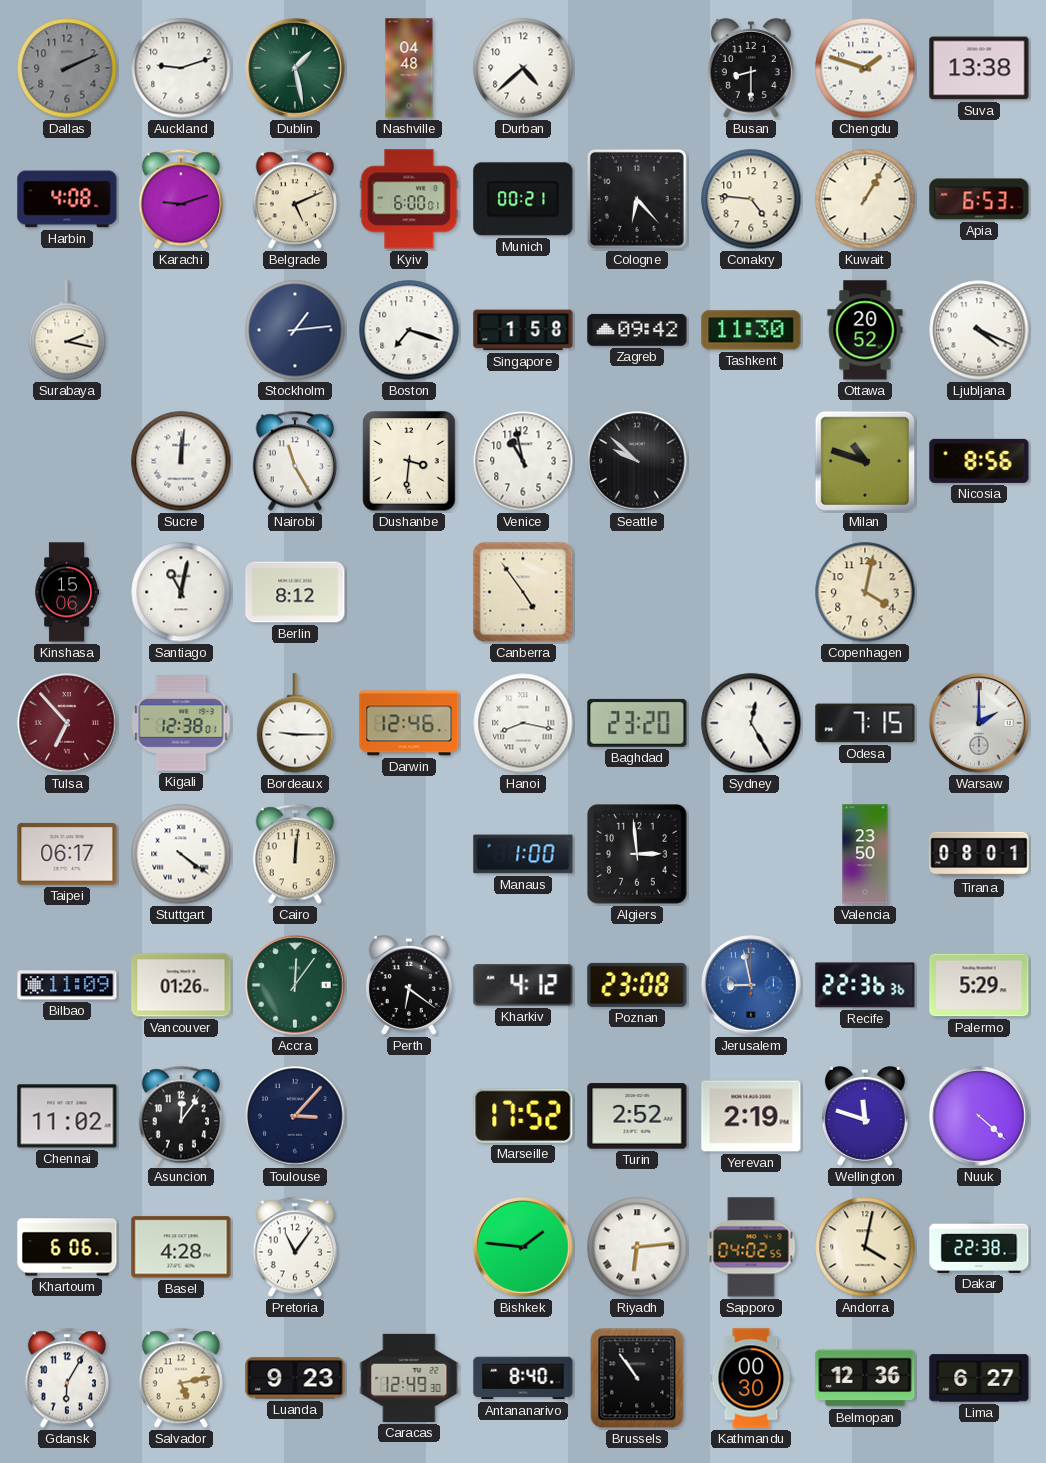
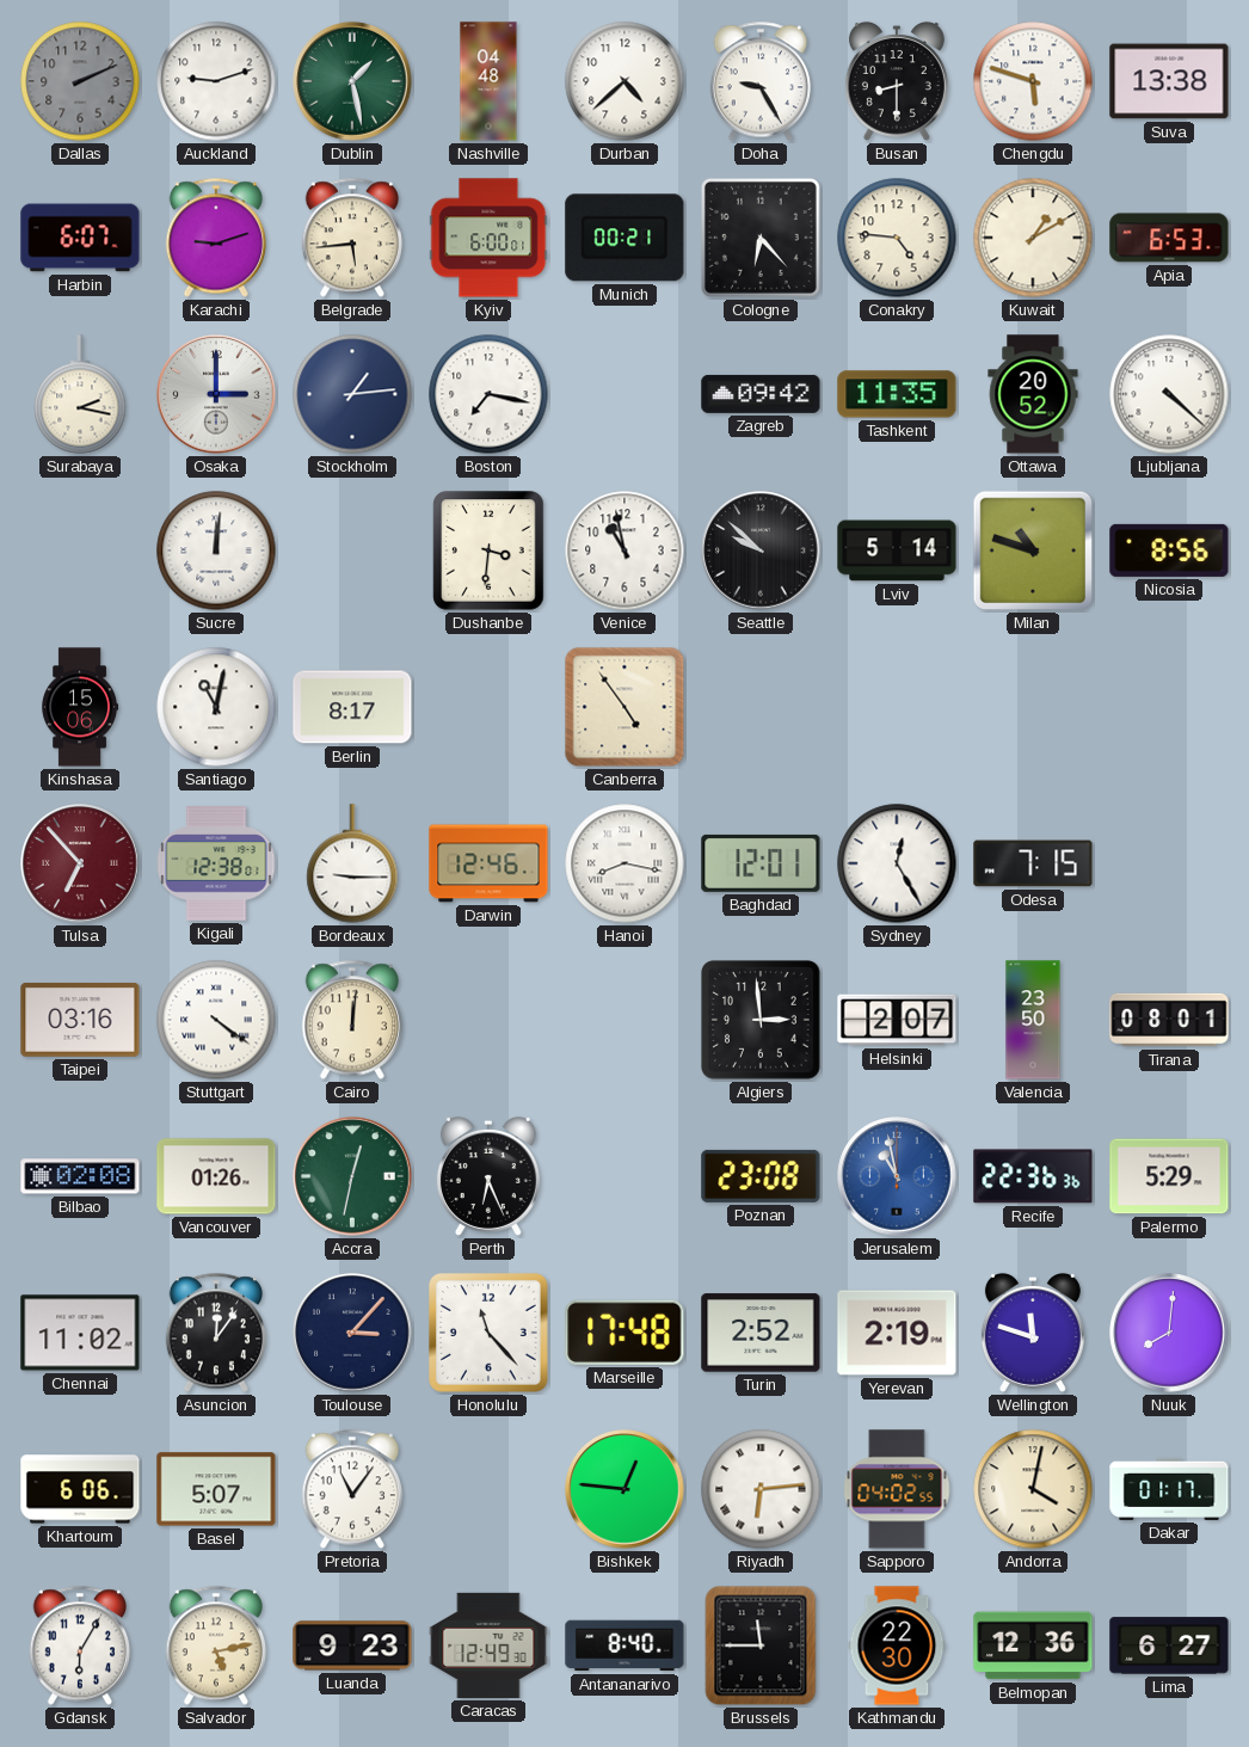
Doha: none -> 9:25
Chengdu: 1:48 -> 5:48
Harbin: 4:08 -> 6:07
Belgrade: 5:11 -> 5:44
Kuwait: 1:05 -> 1:10
Osaka: none -> 3:00
Boston: 7:18 -> 7:17
Singapore: 1:58 -> none
Tashkent: 11:30 -> 11:35
Ljubljana: 4:19 -> 4:22
Nairobi: 11:25 -> none
Lviv: none -> 5:14
Berlin: 8:12 -> 8:17
Copenhagen: 4:02 -> none
Baghdad: 23:20 -> 12:01
Warsaw: 2:00 -> none
Taipei: 06:17 -> 03:16
Manaus: 1:00 -> none
Helsinki: none -> 2:07
Bilbao: 11:09 -> 02:08
Accra: 12:06 -> 12:32
Perth: 6:21 -> 6:26
Kharkiv: 4:12 -> none
Jerusalem: 8:58 -> 10:58
Honolulu: none -> 11:23
Marseille: 17:52 -> 17:48
Nuuk: 4:22 -> 8:01
Basel: 4:28 -> 5:07
Bishkek: 1:46 -> 12:46
Dakar: 22:38 -> 01:17
Brussels: 10:54 -> 11:45
Kathmandu: 00:30 -> 22:30
